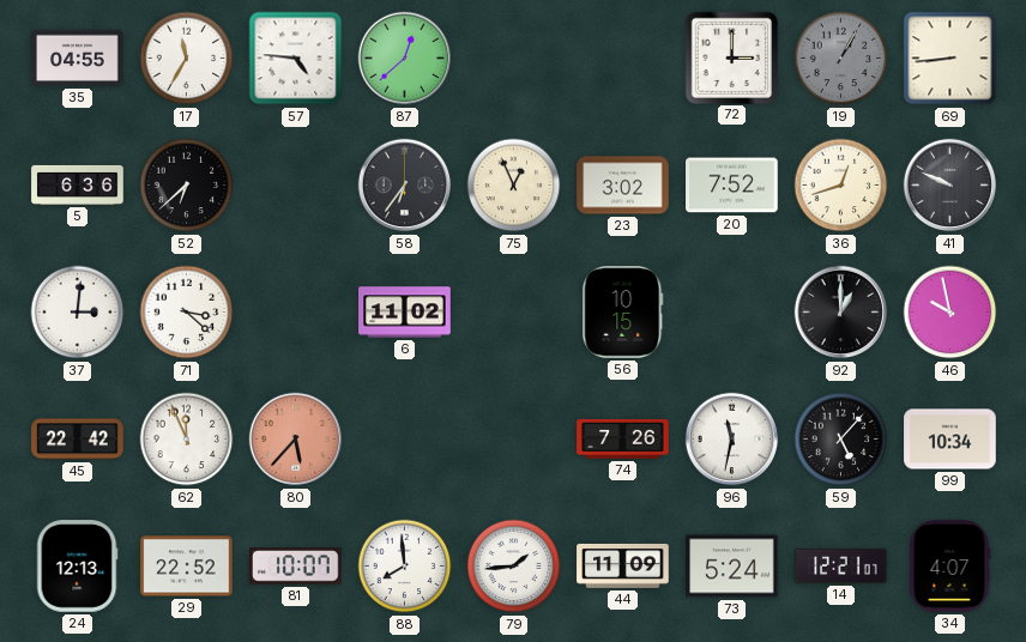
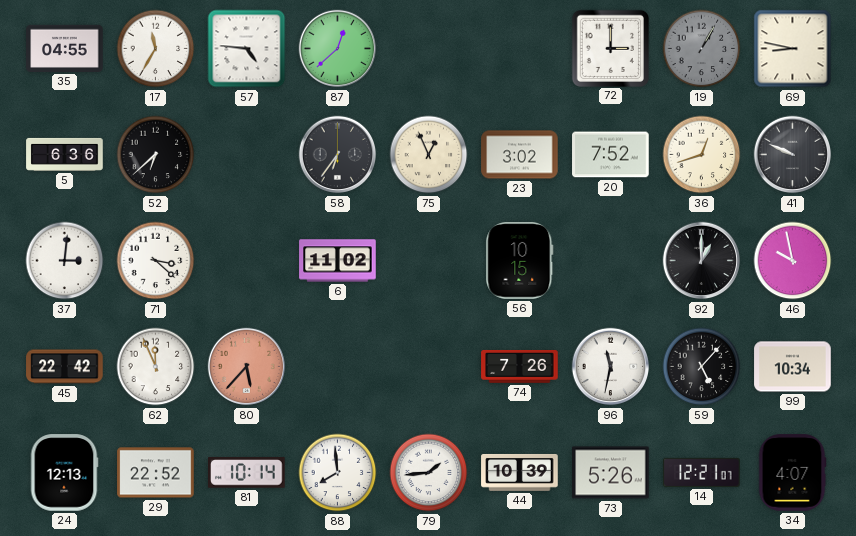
69: 8:44 -> 8:47
81: 10:07 -> 10:14
44: 11:09 -> 10:39
73: 5:24 -> 5:26
